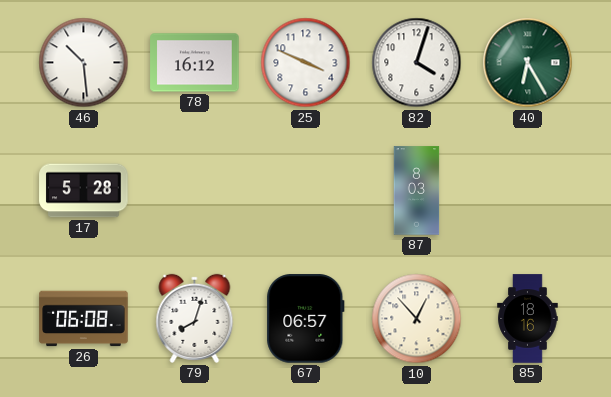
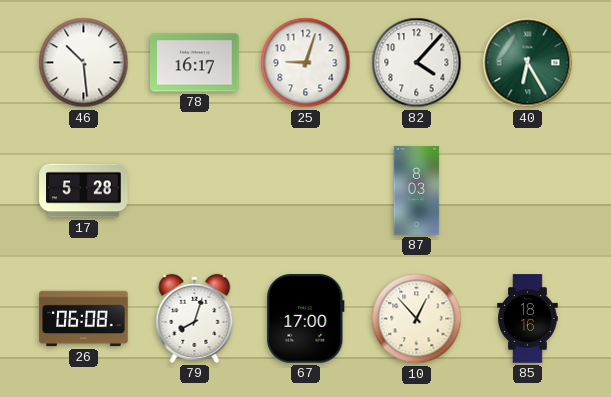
78: 16:12 -> 16:17
25: 3:49 -> 9:03
82: 4:03 -> 4:07
67: 06:57 -> 17:00
